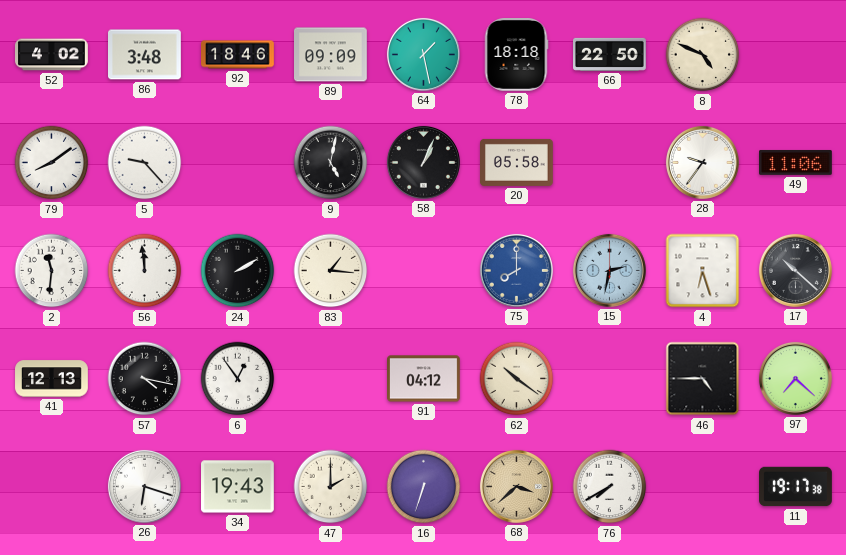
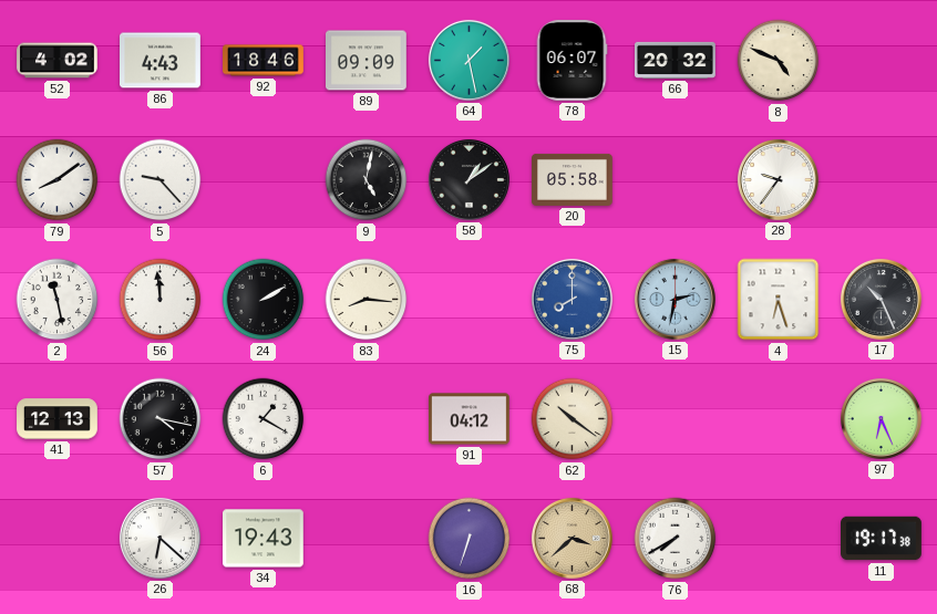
86: 3:48 -> 4:43
78: 18:18 -> 06:07
66: 22:50 -> 20:32
58: 1:04 -> 1:09
49: 11:06 -> none
2: 11:31 -> 11:28
83: 1:16 -> 8:16
17: 10:22 -> 10:26
6: 12:54 -> 1:20
46: 4:45 -> none
97: 7:22 -> 6:26
26: 6:18 -> 6:22
47: 2:00 -> none
